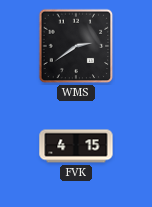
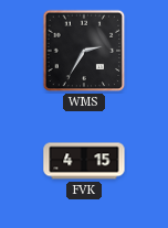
WMS: 2:39 -> 2:35
